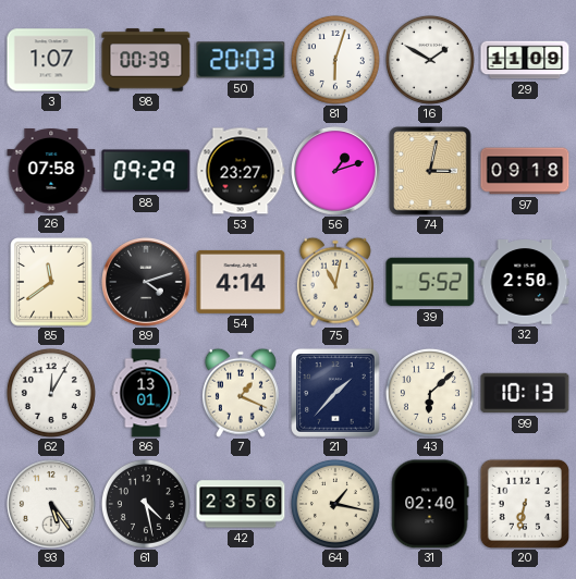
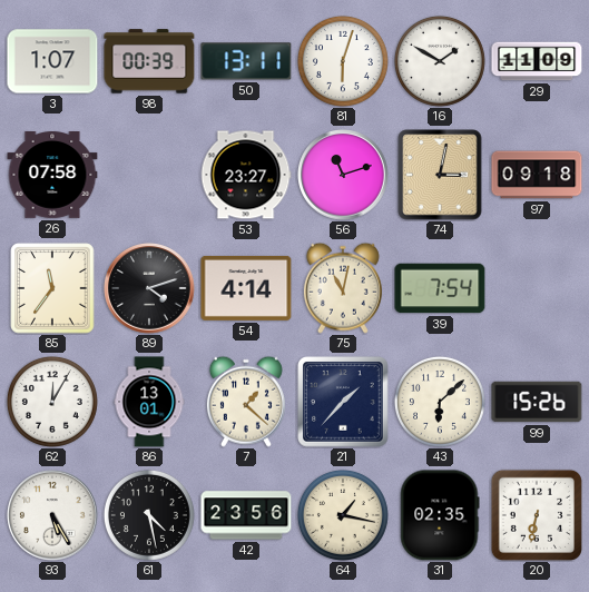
50: 20:03 -> 13:11
88: 09:29 -> none
56: 1:12 -> 11:12
85: 11:39 -> 11:36
39: 5:52 -> 7:54
32: 2:50 -> none
7: 1:19 -> 1:22
99: 10:13 -> 15:26
93: 5:24 -> 5:25
31: 02:40 -> 02:35
